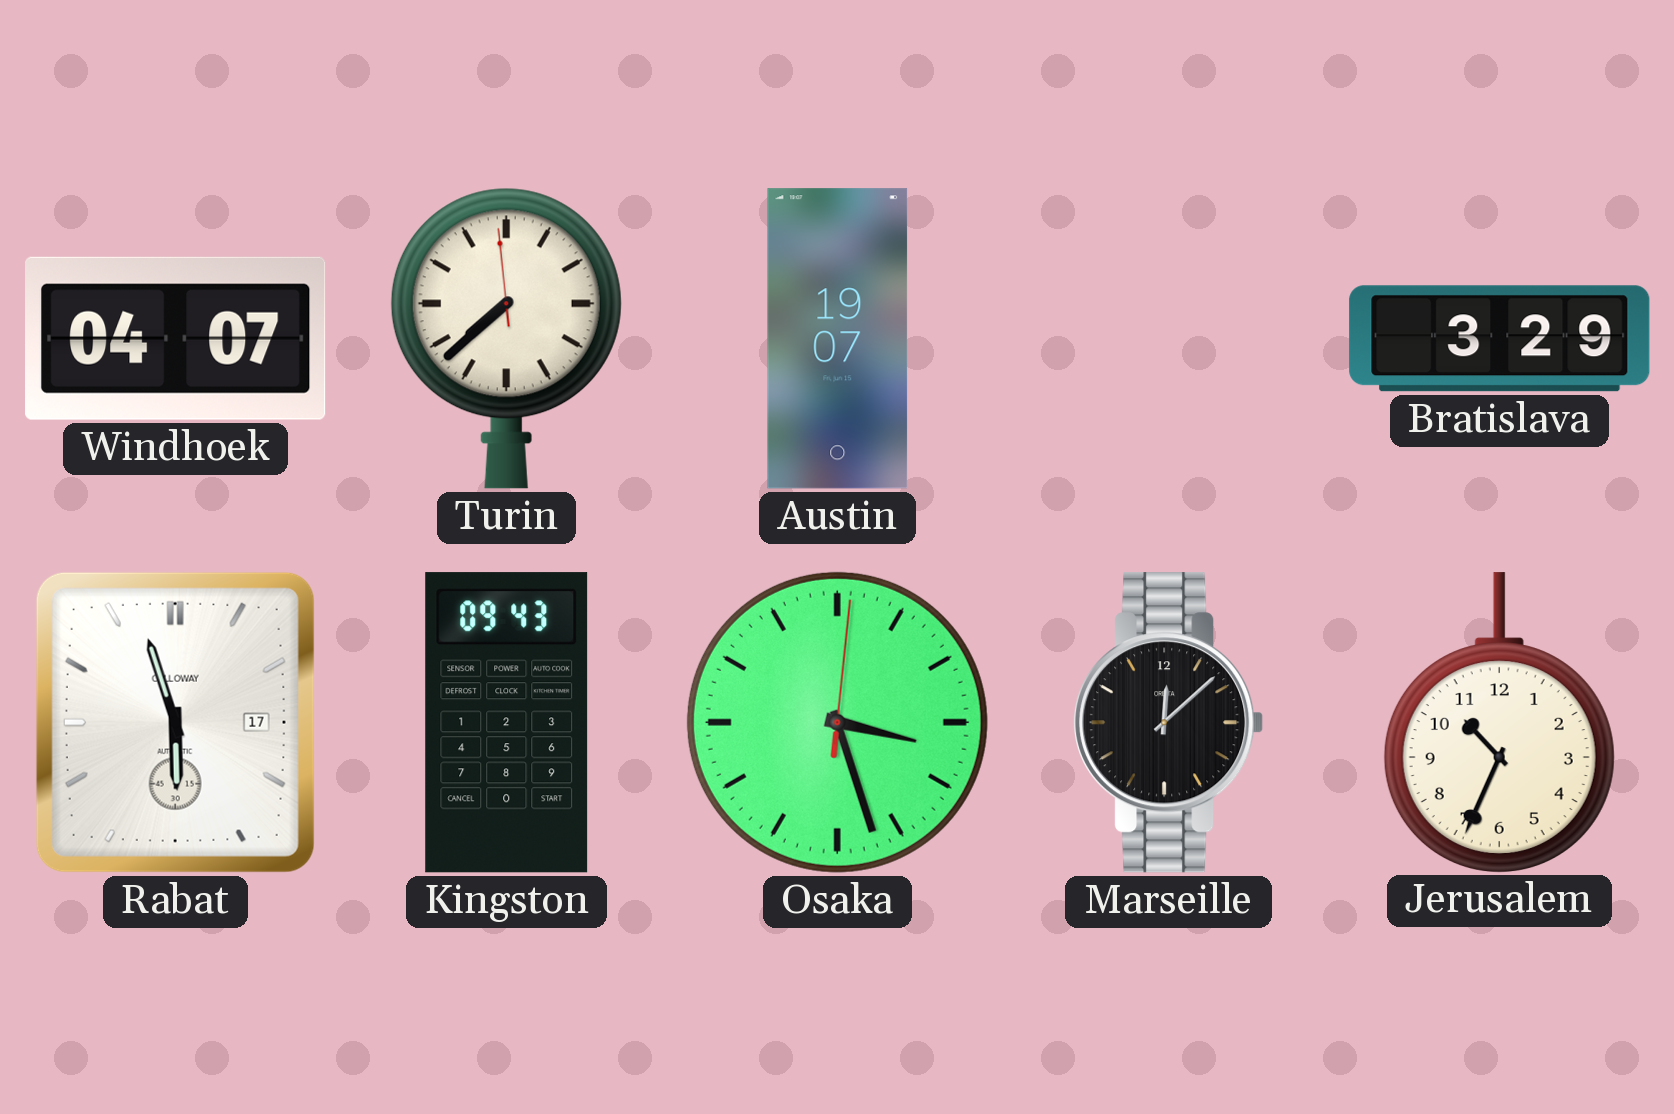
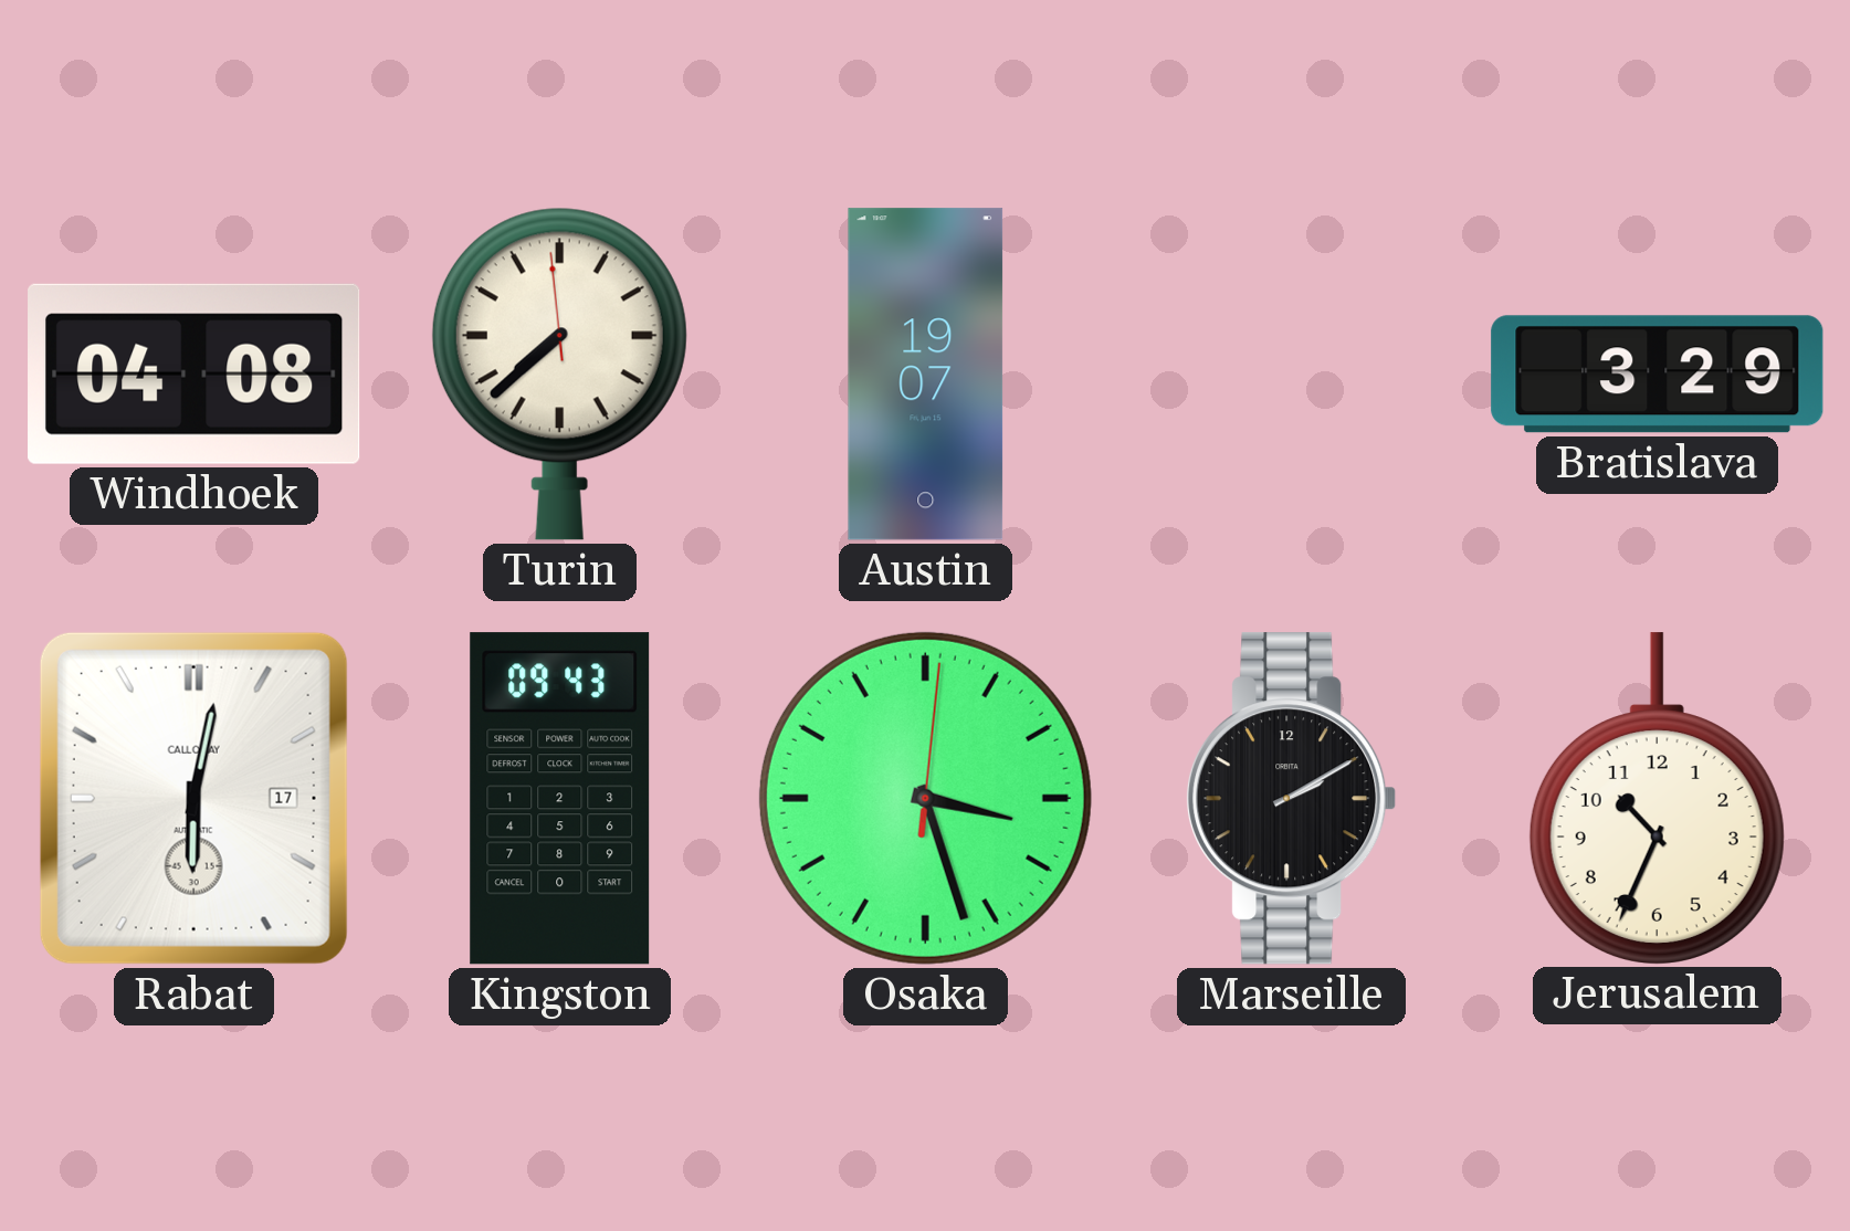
Windhoek: 04:07 -> 04:08
Rabat: 5:57 -> 6:02
Marseille: 12:08 -> 2:10
